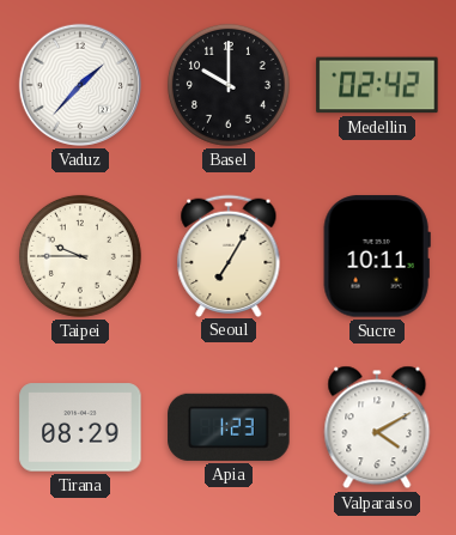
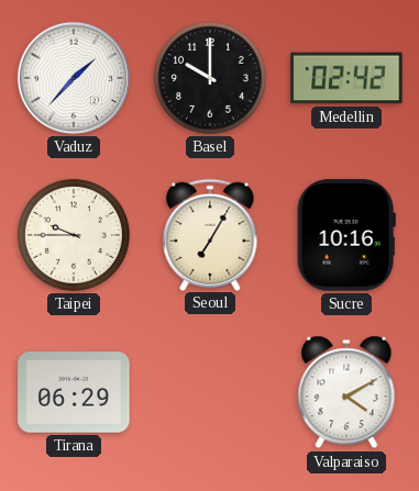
Sucre: 10:11 -> 10:16
Tirana: 08:29 -> 06:29
Apia: 1:23 -> none
